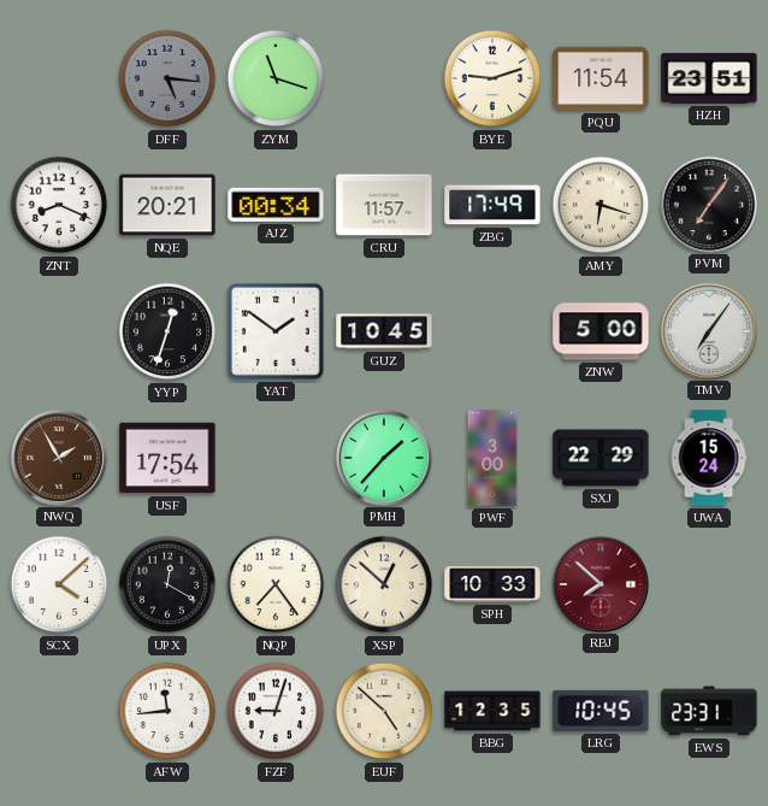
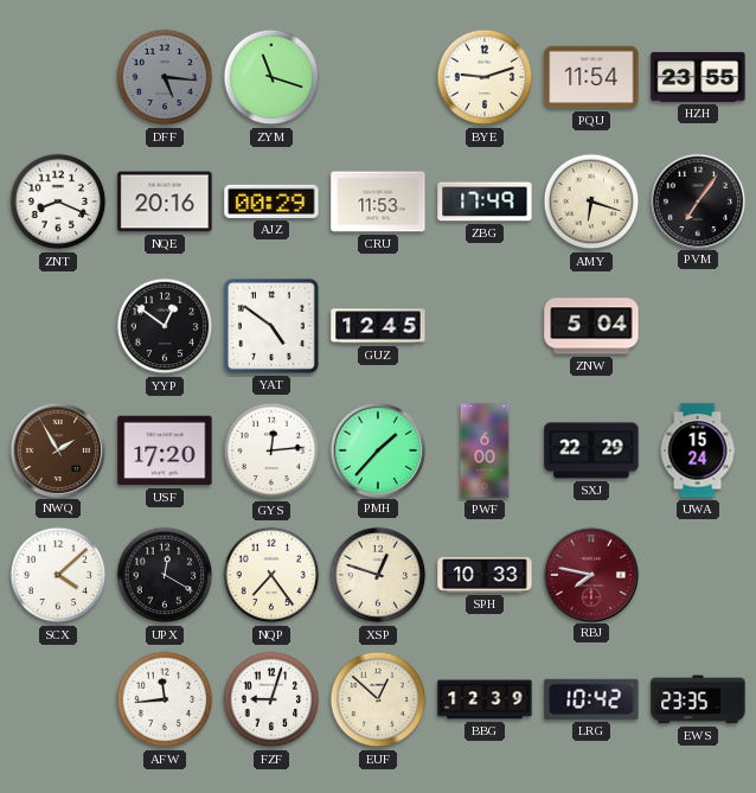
HZH: 23:51 -> 23:55
NQE: 20:21 -> 20:16
AJZ: 00:34 -> 00:29
CRU: 11:57 -> 11:53
YYP: 12:33 -> 12:51
YAT: 1:51 -> 4:51
GUZ: 10:45 -> 12:45
ZNW: 5:00 -> 5:04
TMV: 7:06 -> none
USF: 17:54 -> 17:20
GYS: none -> 12:14
PWF: 3:00 -> 6:00
XSP: 12:52 -> 12:48
RBJ: 7:52 -> 7:47
EUF: 4:52 -> 12:52
BBG: 12:35 -> 12:39
LRG: 10:45 -> 10:42
EWS: 23:31 -> 23:35
